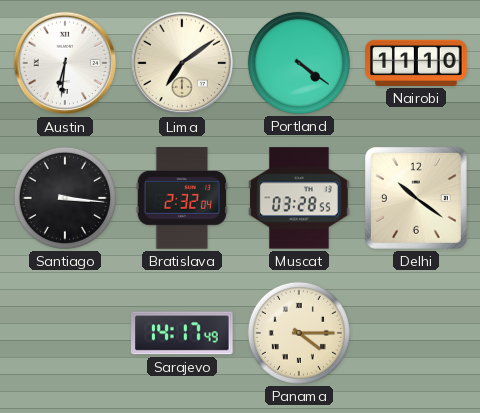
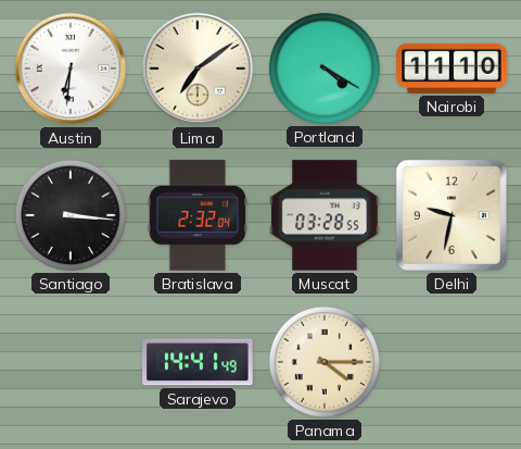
Portland: 4:21 -> 4:20
Delhi: 10:21 -> 9:32
Sarajevo: 14:17 -> 14:41
